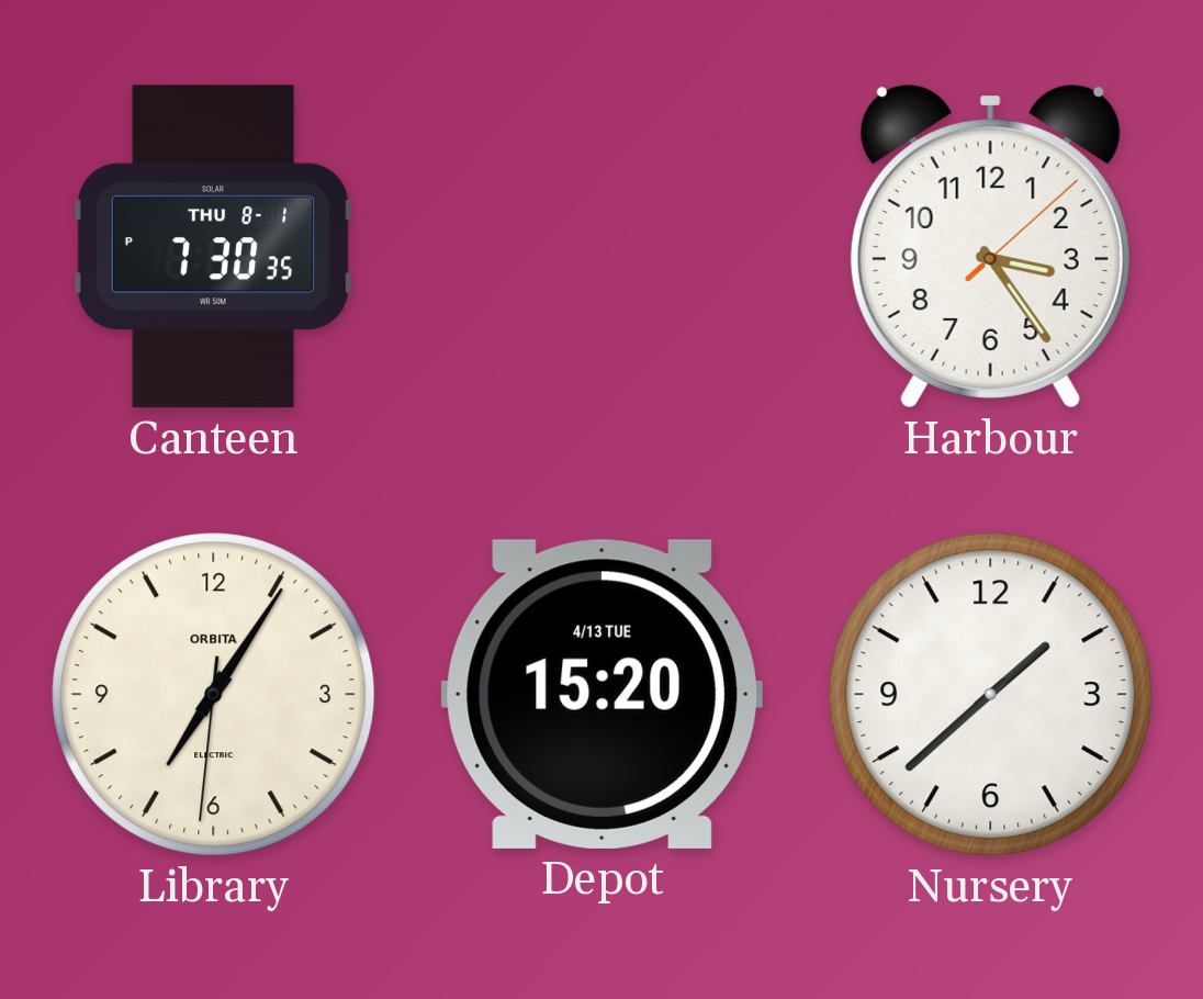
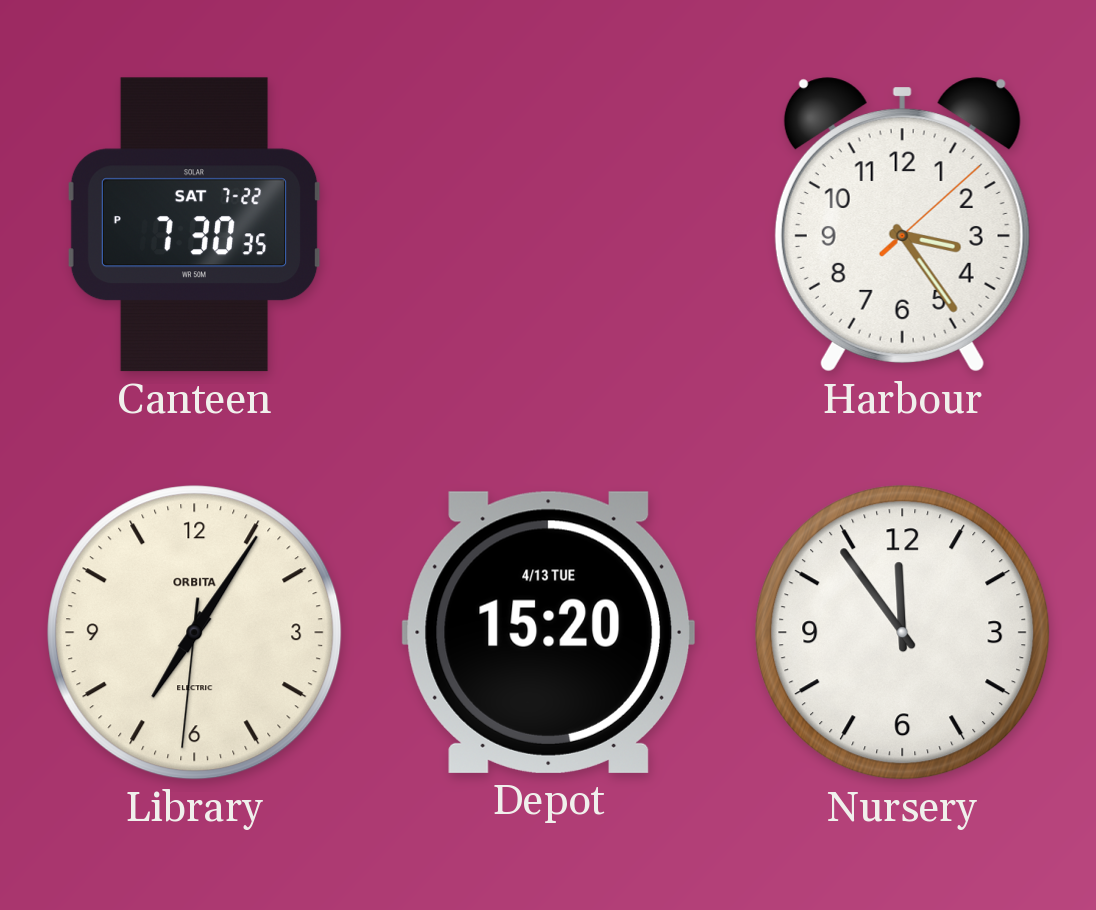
Canteen date: THU 8-1 -> SAT 7-22
Nursery: 1:38 -> 11:54
